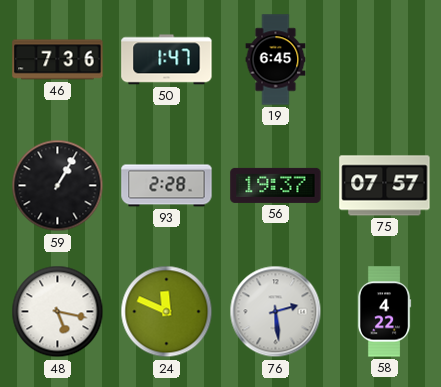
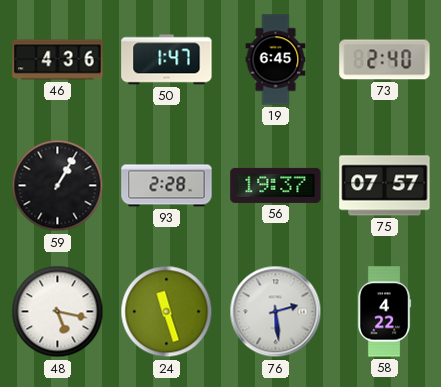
46: 7:36 -> 4:36
73: none -> 2:40
24: 11:49 -> 11:27
